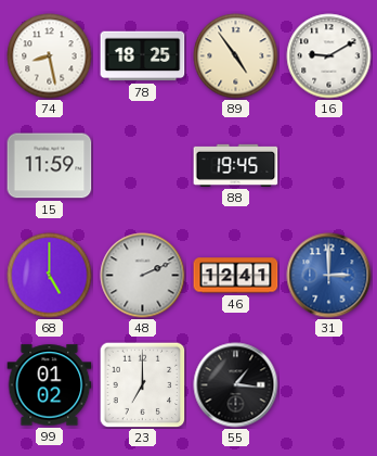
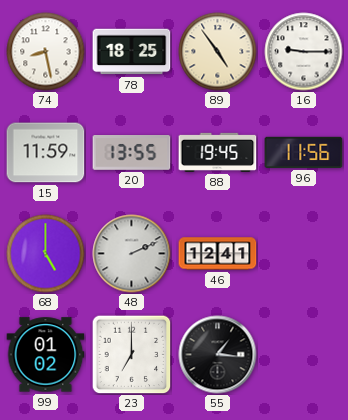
16: 9:10 -> 9:15
20: none -> 13:55
96: none -> 11:56
31: 3:00 -> none
